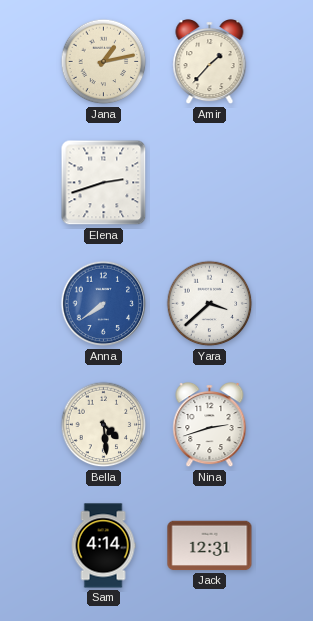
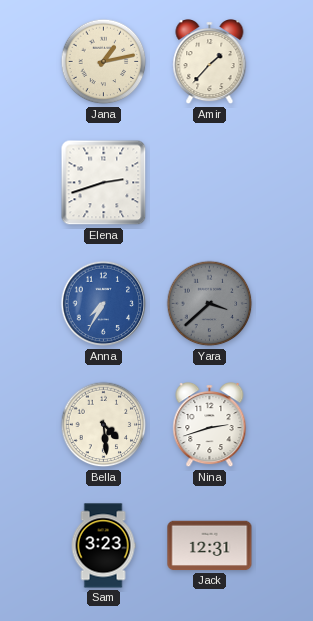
Anna: 7:39 -> 7:35
Yara dial: white -> grey
Sam: 4:14 -> 3:23
